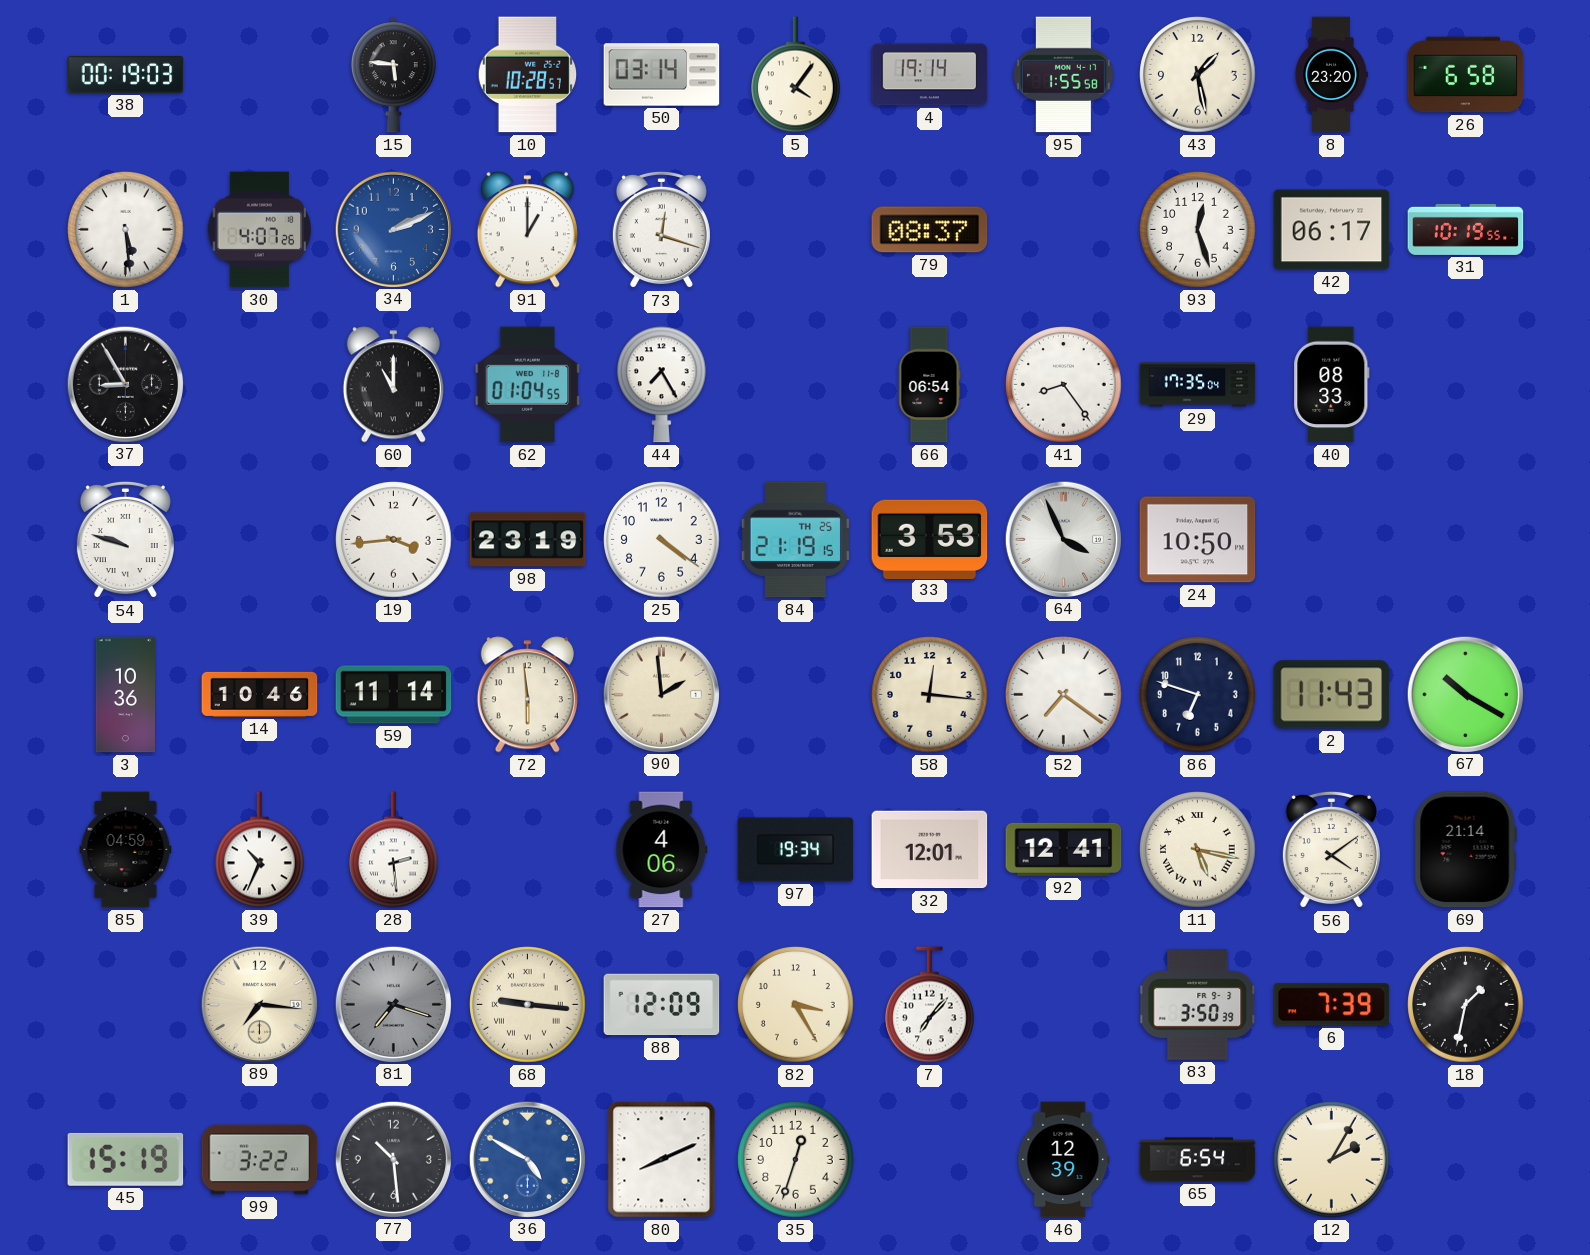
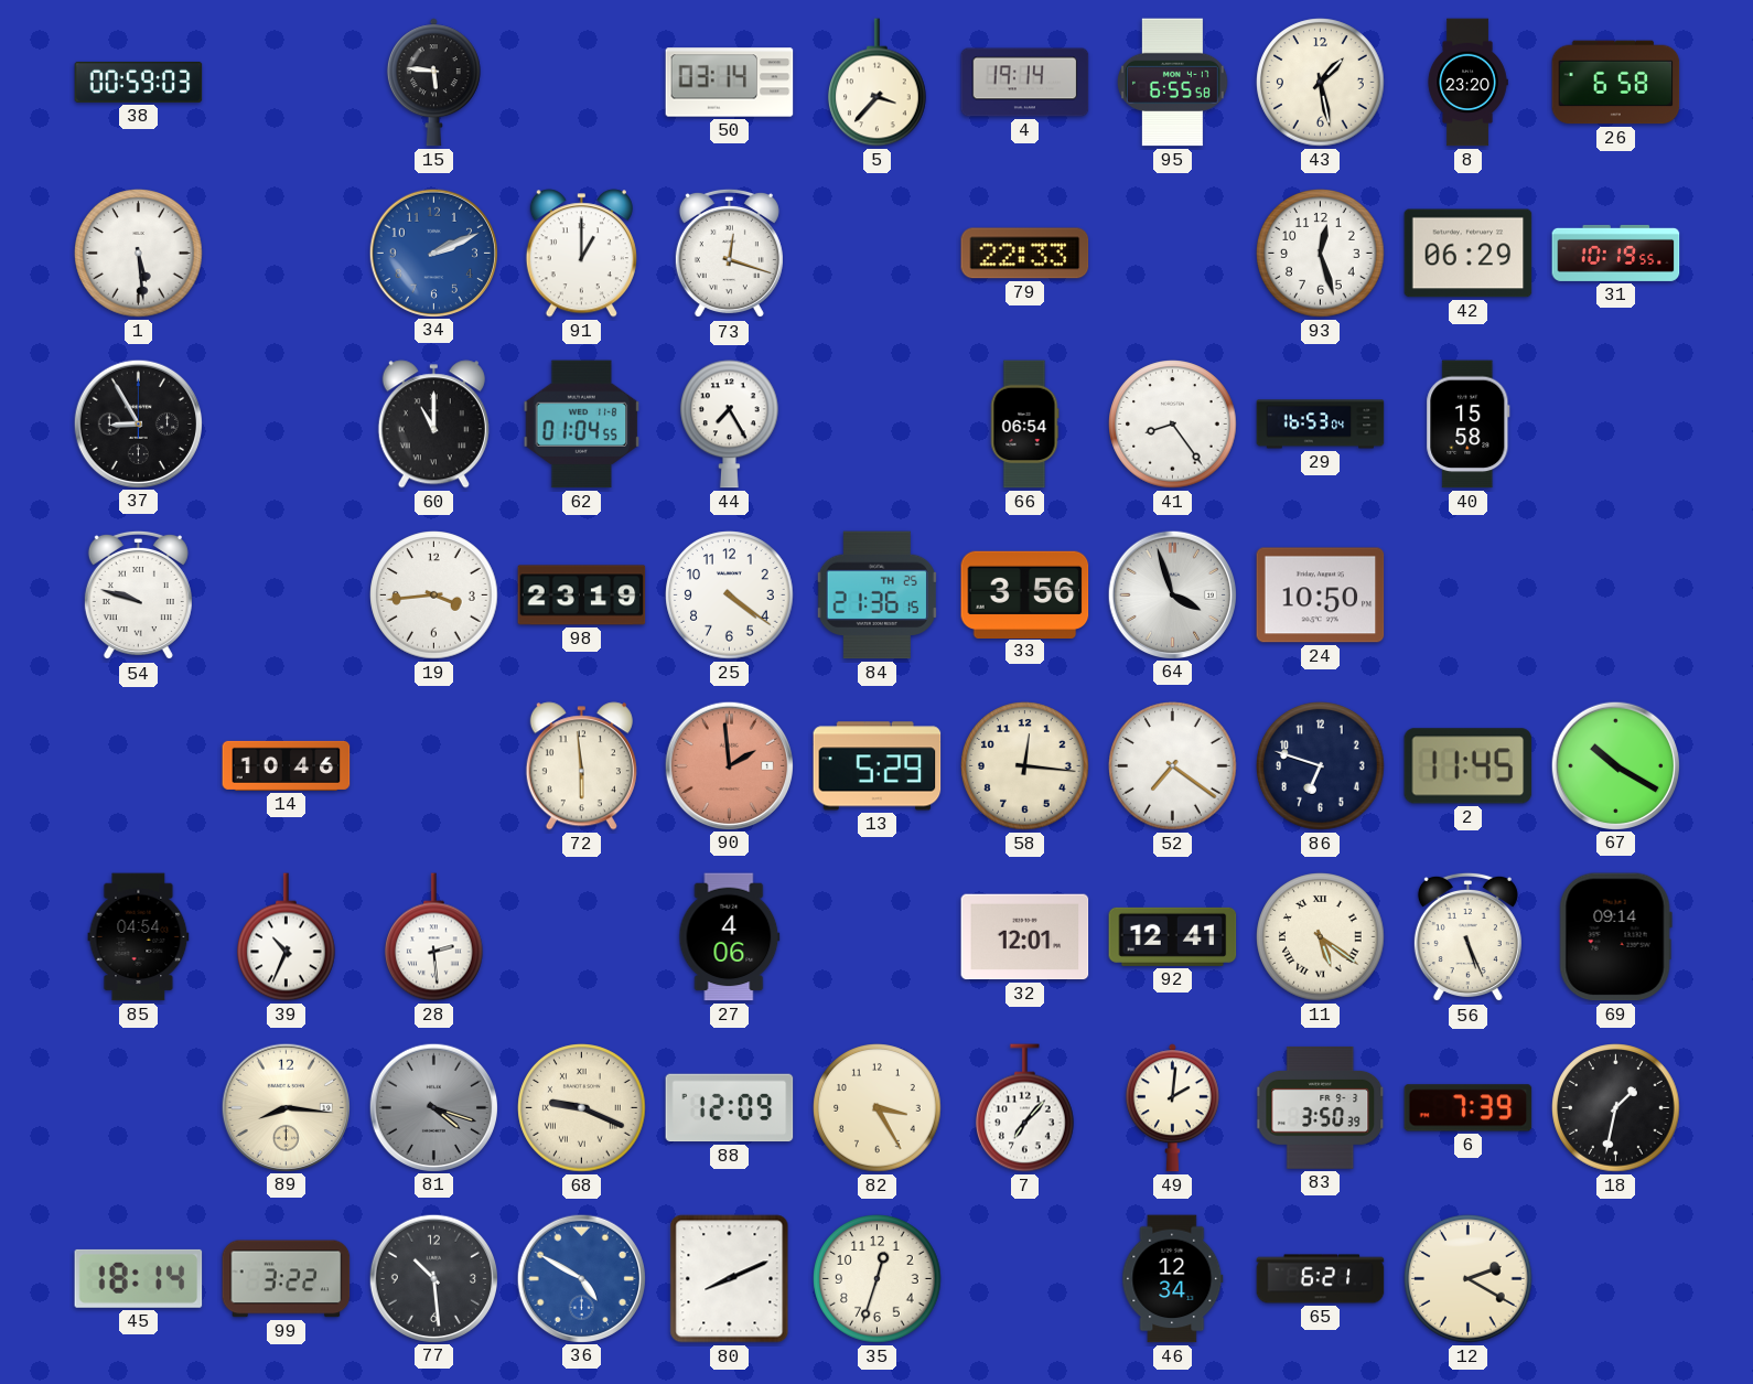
38: 00:19 -> 00:59
10: 10:28 -> none
5: 4:06 -> 3:37
95: 1:55 -> 6:55
30: 4:07 -> none
79: 08:37 -> 22:33
42: 06:17 -> 06:29
29: 17:35 -> 16:53
40: 08:33 -> 15:58
84: 21:19 -> 21:36
33: 3:53 -> 3:56
64: 3:56 -> 3:57
3: 10:36 -> none
59: 11:14 -> none
90 dial: cream -> salmon
13: none -> 5:29
2: 11:43 -> 11:45
85: 04:59 -> 04:54
97: 19:34 -> none
11: 5:17 -> 5:21
56: 4:09 -> 5:26
69: 21:14 -> 09:14
89: 7:16 -> 8:16
81: 7:18 -> 4:18
68: 9:16 -> 9:19
49: none -> 2:01
45: 15:19 -> 18:14
46: 12:39 -> 12:34
65: 6:54 -> 6:21
12: 2:05 -> 2:20
